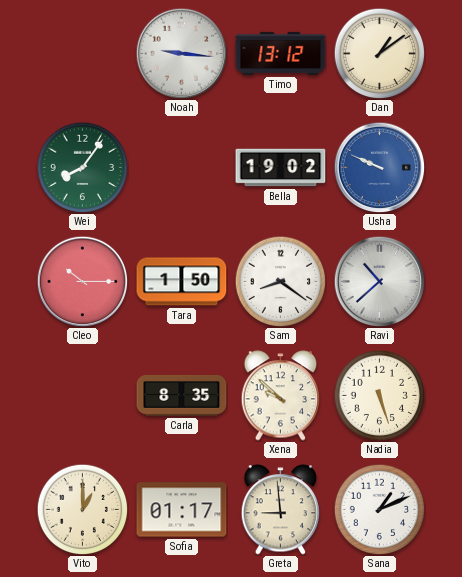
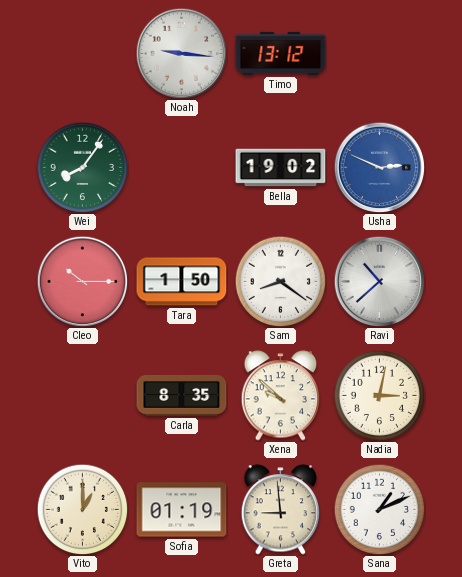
Dan: 1:09 -> none
Usha: 9:49 -> 2:49
Nadia: 5:27 -> 3:02
Sofia: 01:17 -> 01:19
